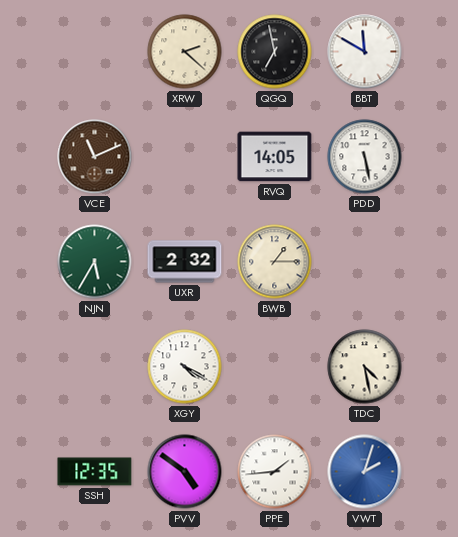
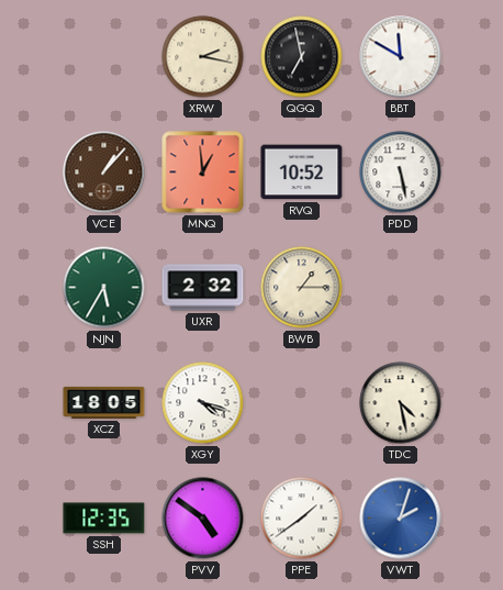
XRW: 2:22 -> 2:17
VCE: 11:11 -> 1:07
MNQ: none -> 12:59
RVQ: 14:05 -> 10:52
XCZ: none -> 18:05
XGY: 4:20 -> 4:18
PPE: 1:44 -> 1:39
